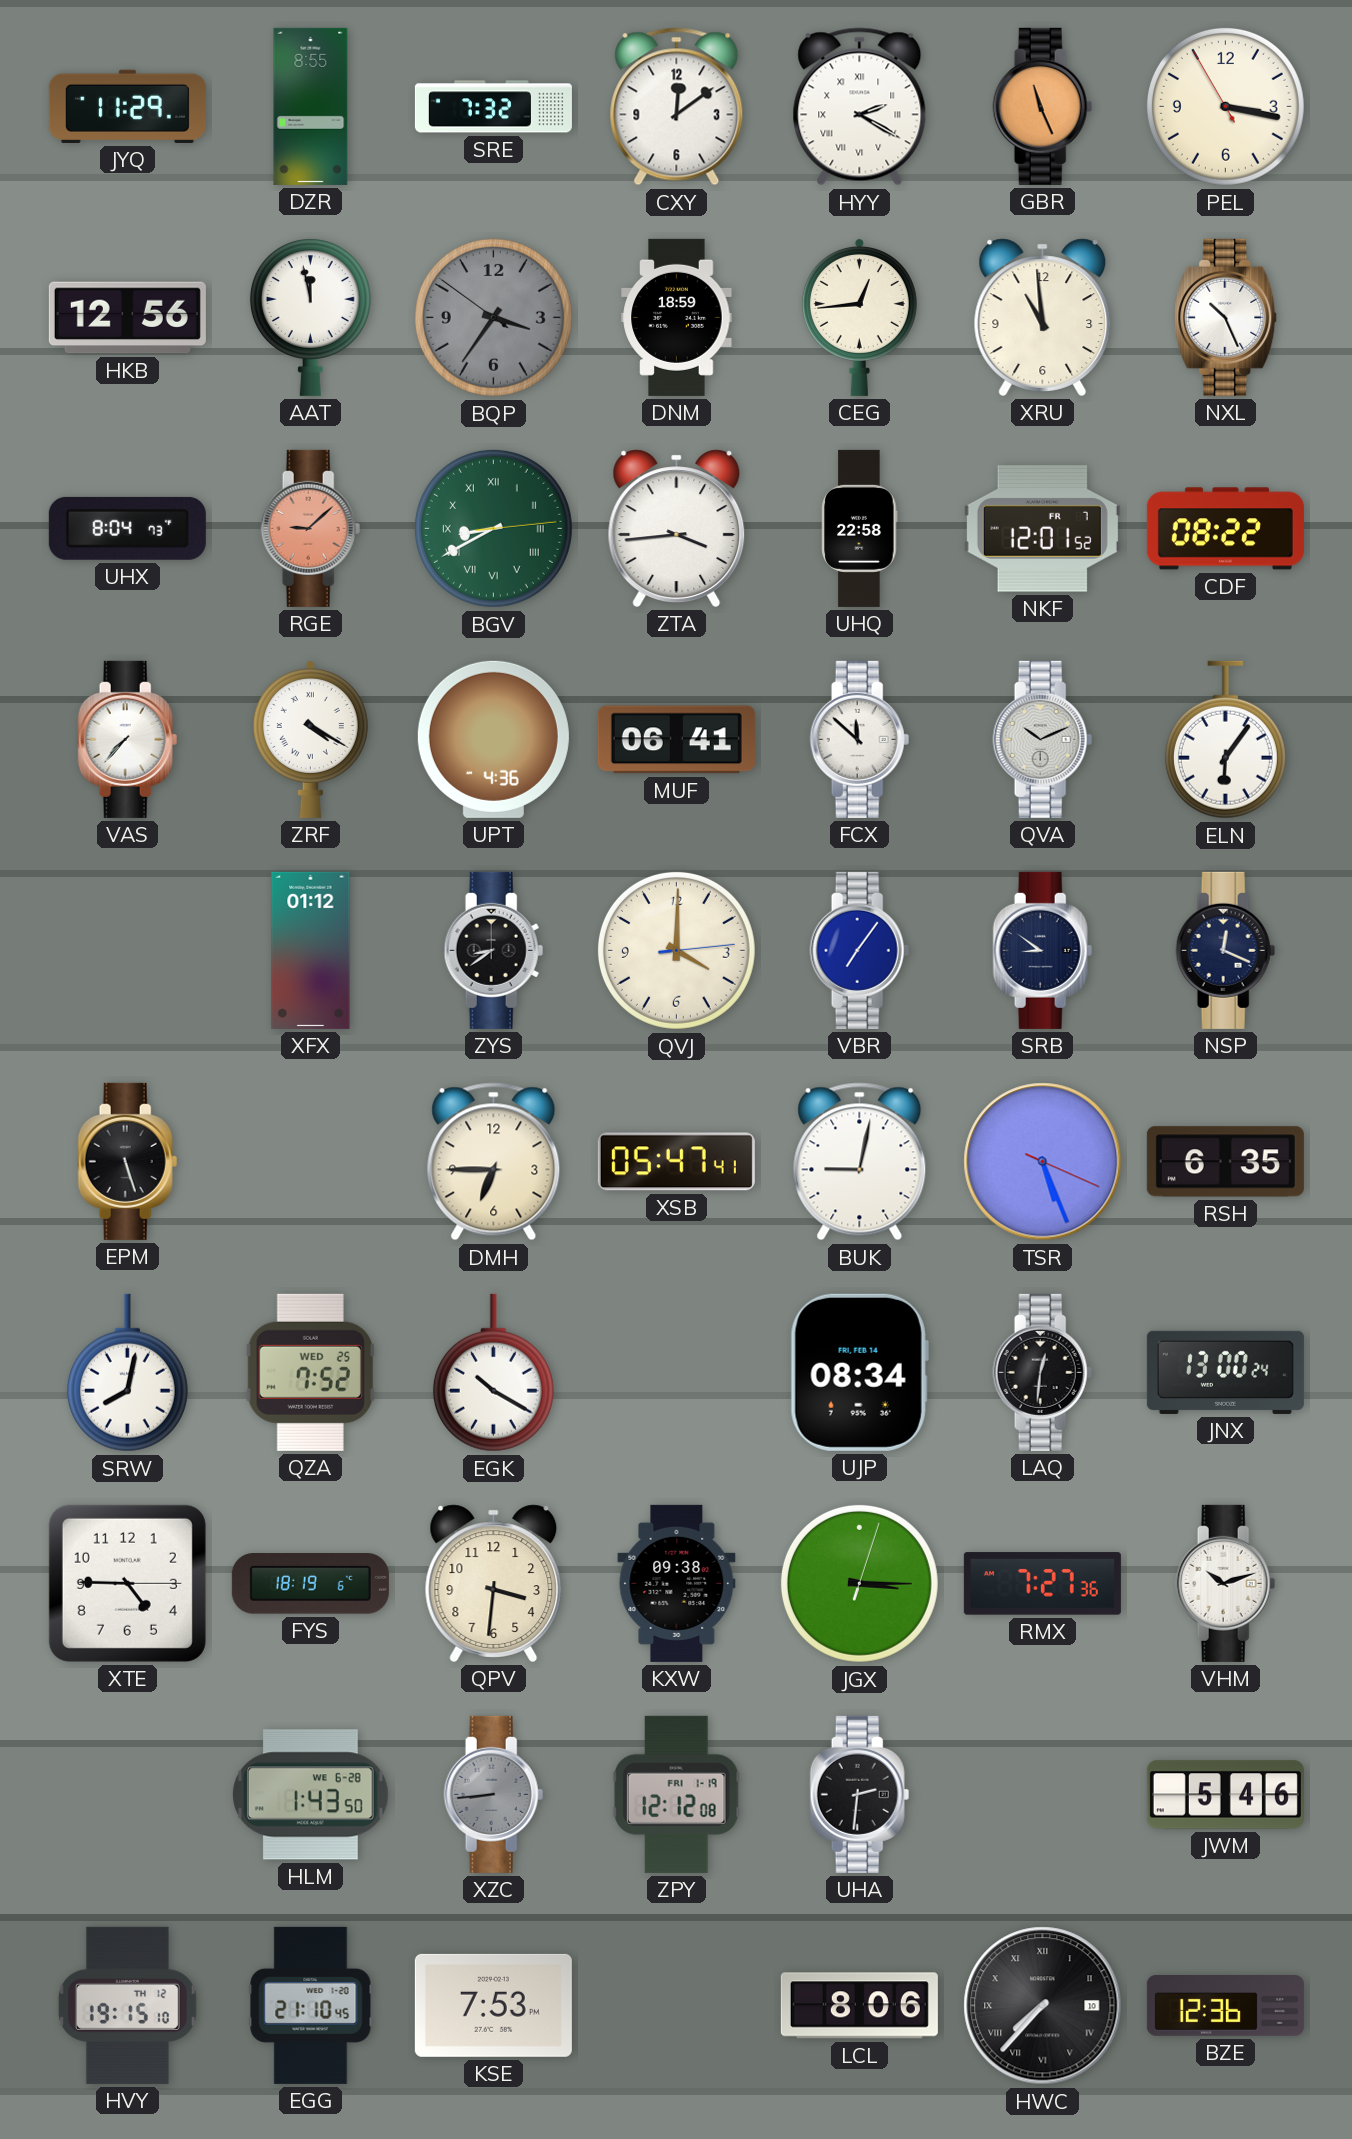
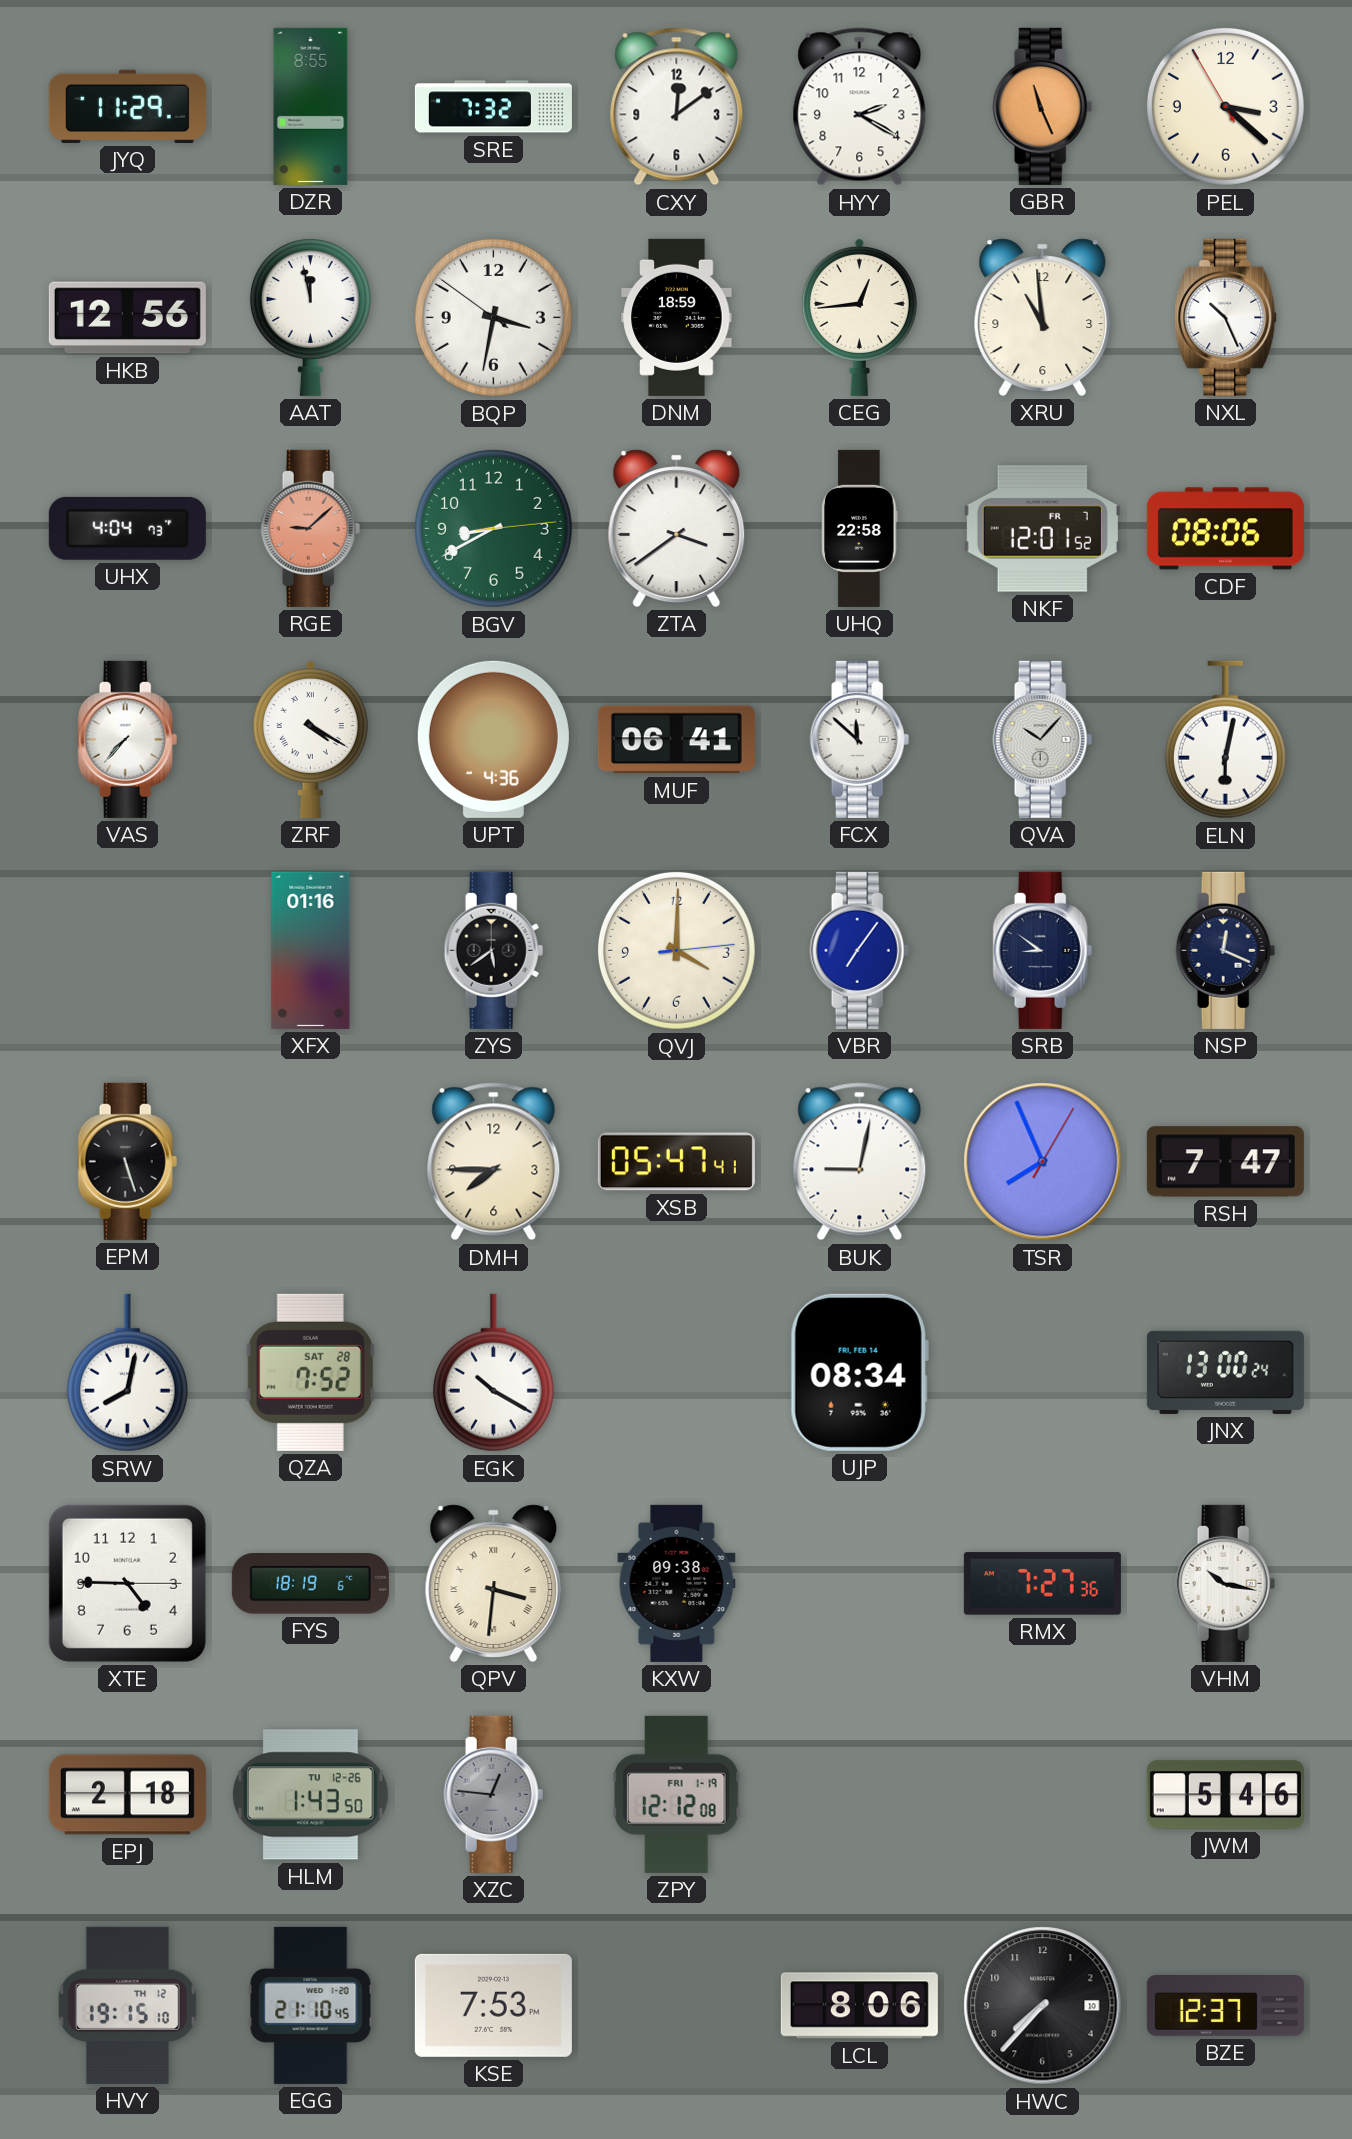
HYY numerals: Roman -> Arabic
PEL: 3:16 -> 3:21
BQP: 3:35 -> 3:31
BQP dial: grey -> white
UHX: 8:04 -> 4:04
BGV numerals: Roman -> Arabic
ZTA: 3:44 -> 3:39
CDF: 08:22 -> 08:06
QVA: 10:11 -> 10:07
ELN: 6:06 -> 6:02
XFX: 01:12 -> 01:16
ZYS: 8:39 -> 5:39
DMH: 6:45 -> 7:45
TSR: 5:26 -> 7:56
RSH: 6:35 -> 7:47
QZA date: WED 25 -> SAT 28
LAQ: 12:31 -> none
QPV numerals: Arabic -> Roman
JGX: 3:15 -> none
VHM: 10:12 -> 10:17
EPJ: none -> 2:18
HLM date: WE 6-28 -> TU 12-26
XZC: 8:44 -> 12:46
UHA: 2:31 -> none
HWC numerals: Roman -> Arabic
BZE: 12:36 -> 12:37
